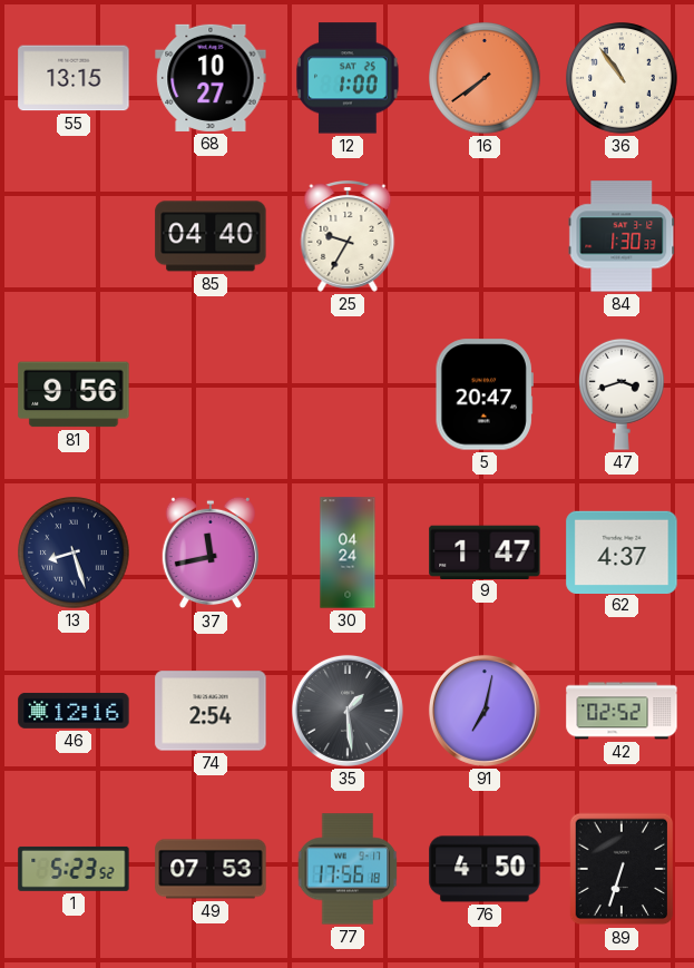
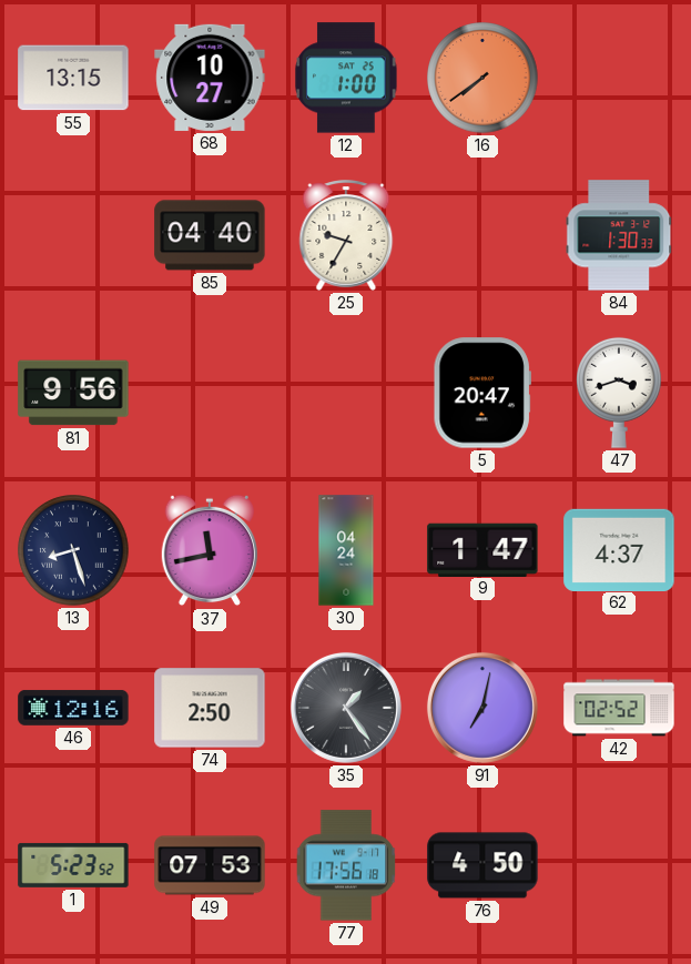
36: 10:54 -> none
74: 2:54 -> 2:50
35: 1:29 -> 1:24
89: 6:33 -> none
